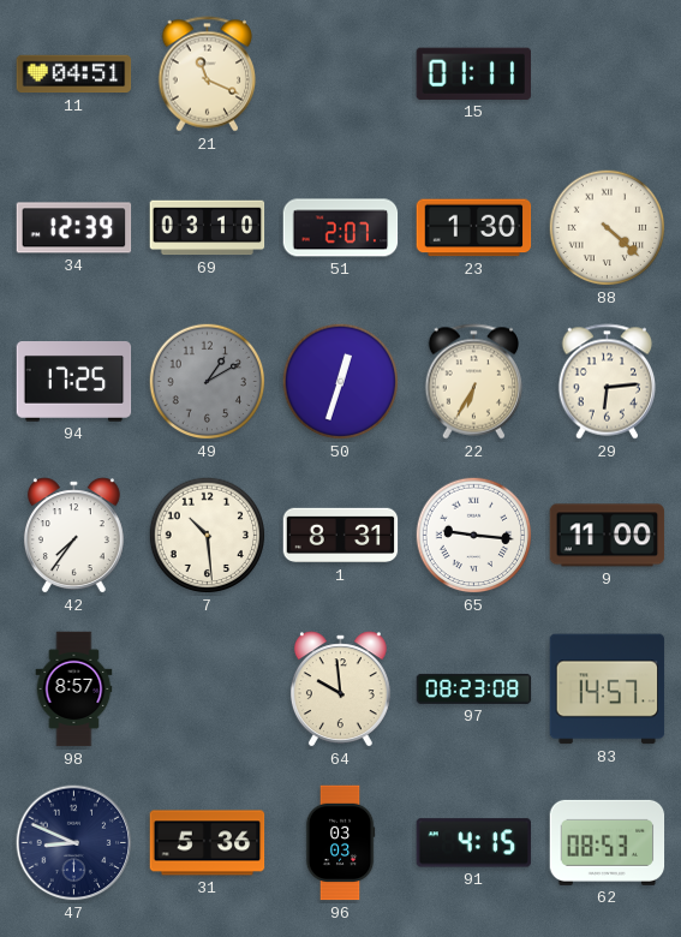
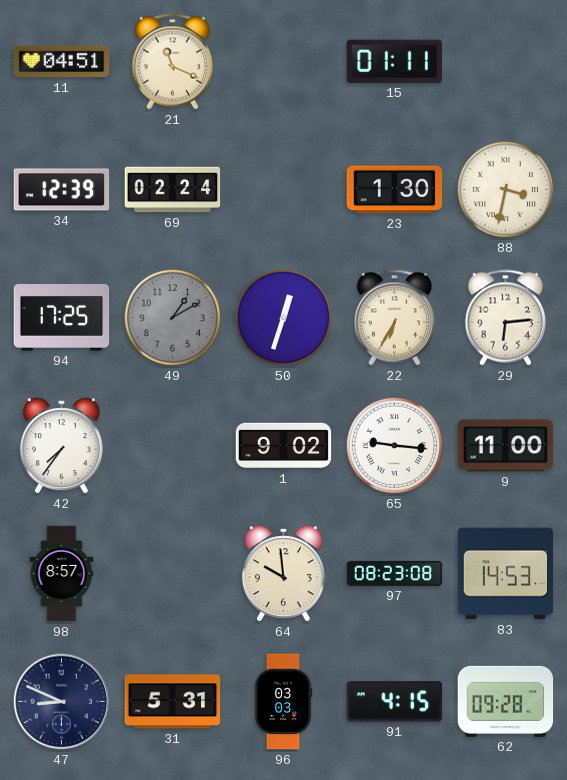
69: 03:10 -> 02:24
51: 2:07 -> none
88: 4:22 -> 3:32
7: 10:29 -> none
1: 8:31 -> 9:02
83: 14:57 -> 14:53
31: 5:36 -> 5:31
62: 08:53 -> 09:28
